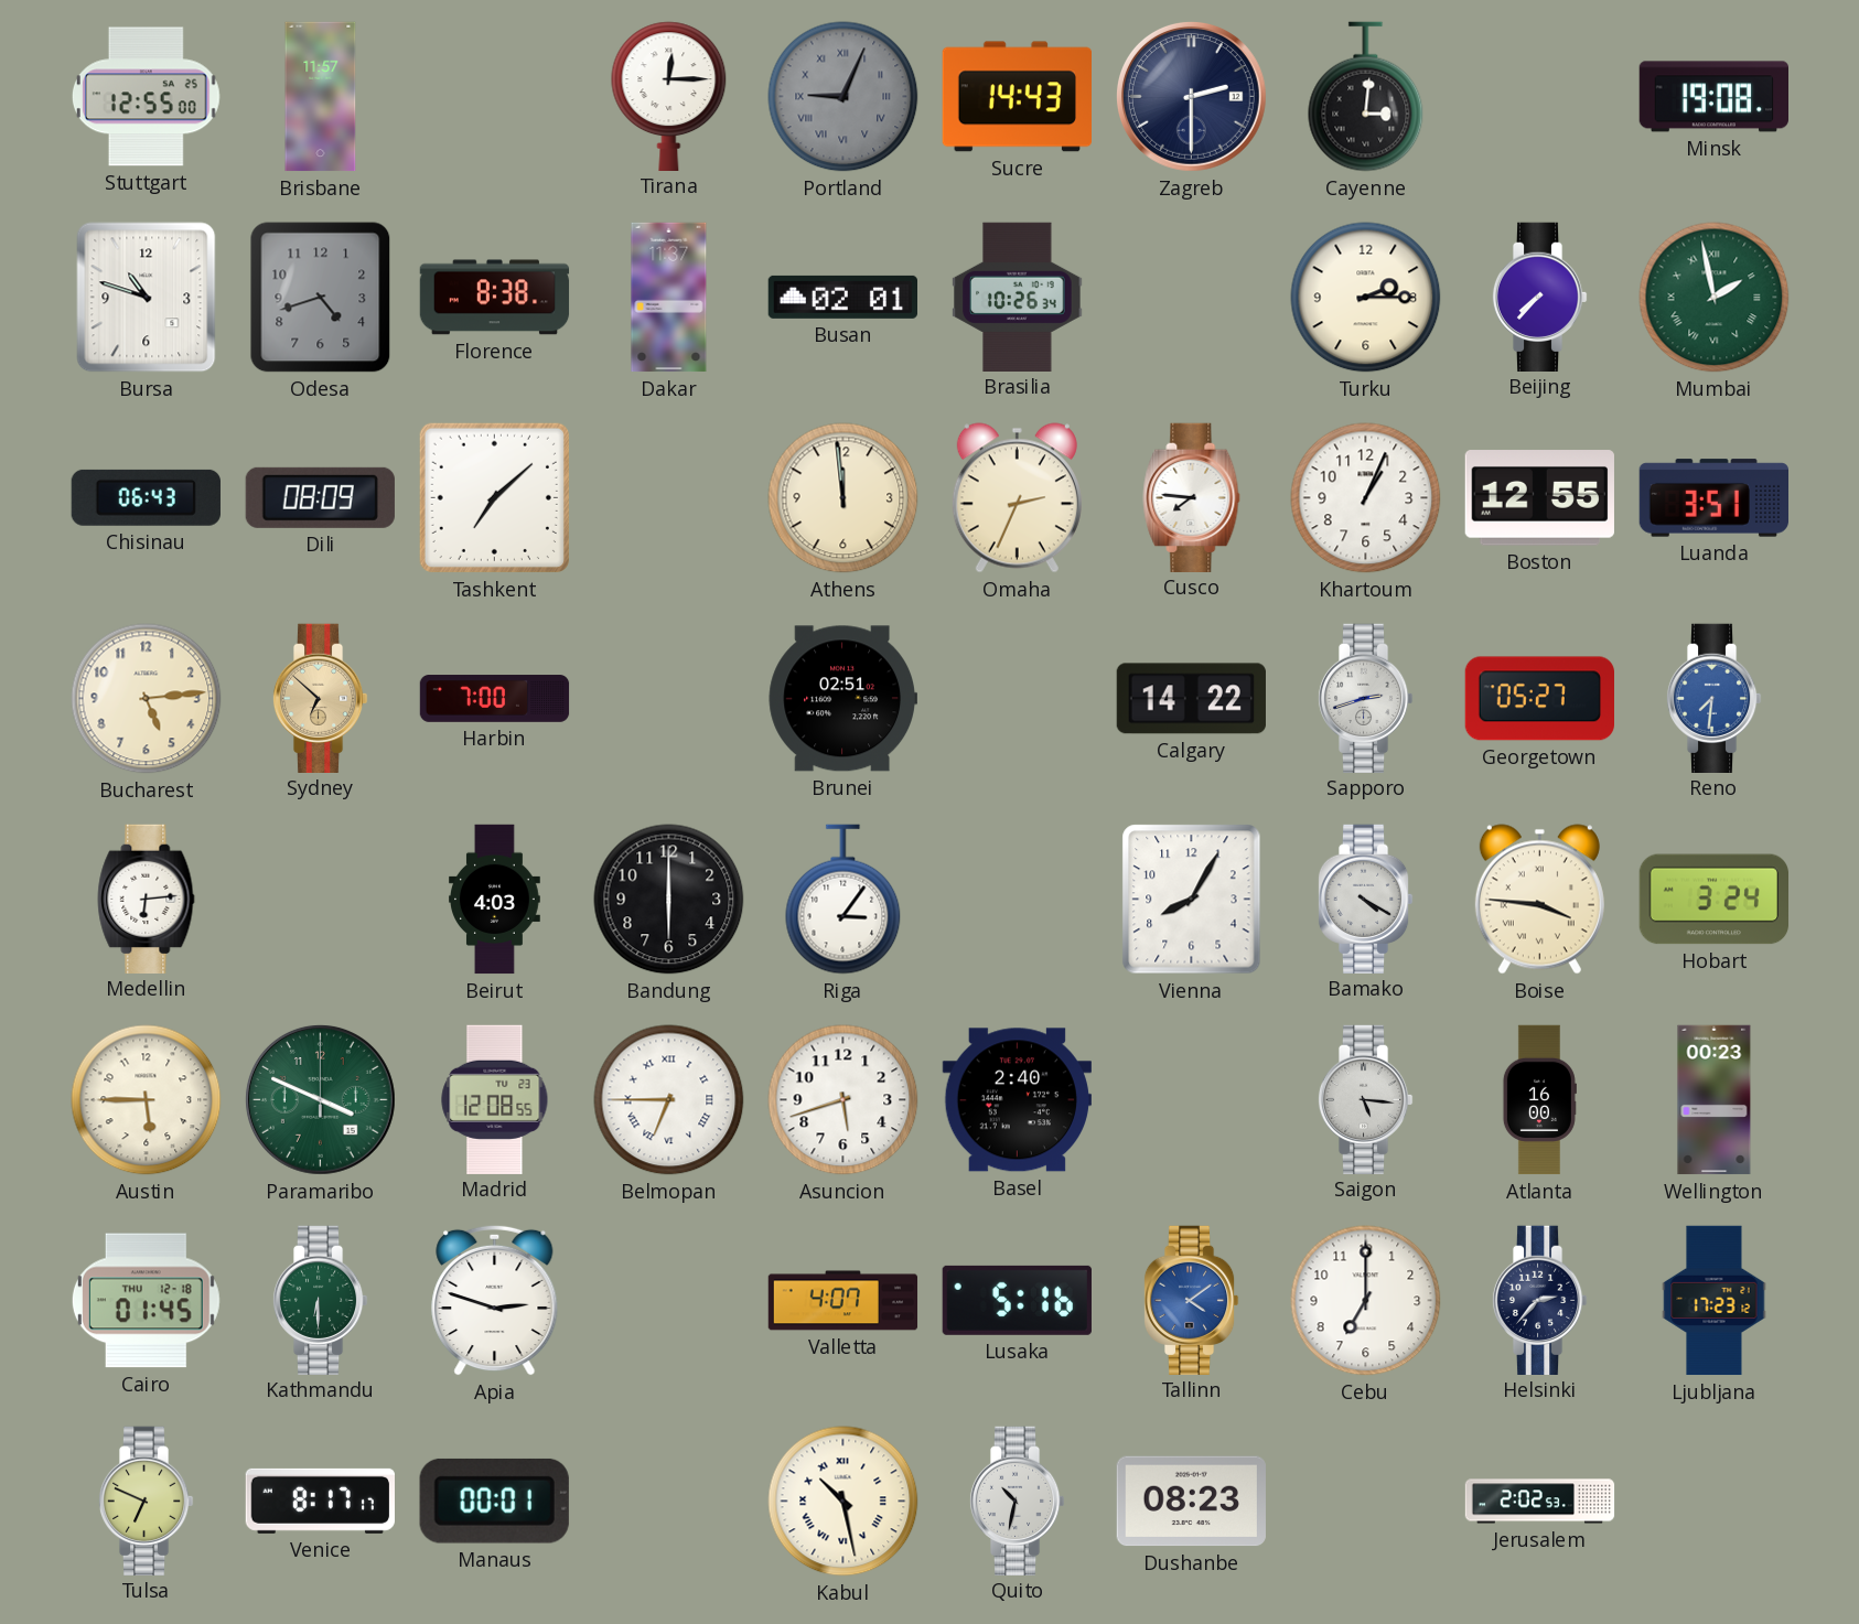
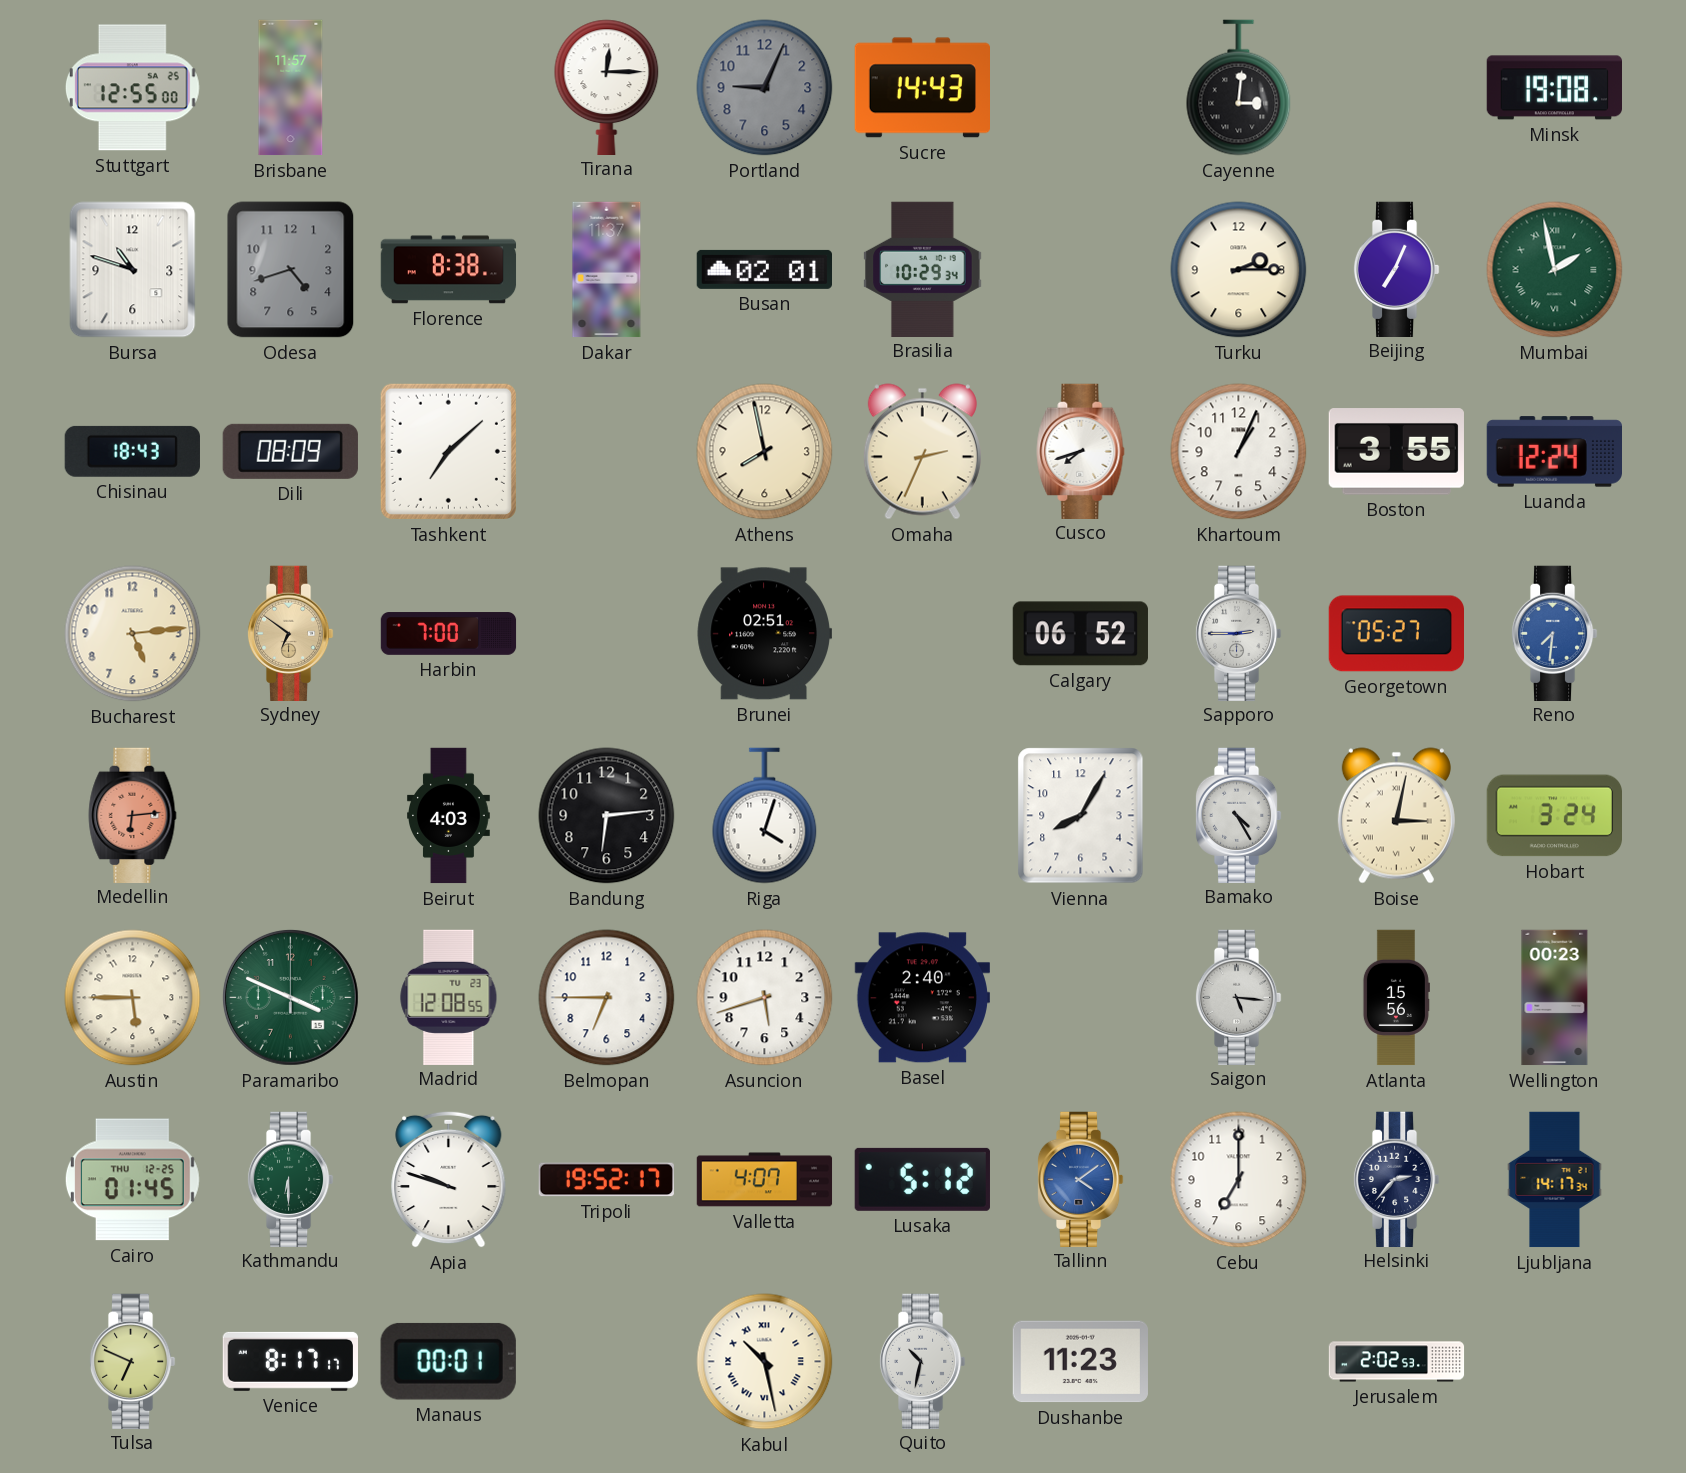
Portland numerals: Roman -> Arabic
Zagreb: 2:30 -> none
Brasilia: 10:26 -> 10:29
Beijing: 7:37 -> 7:04
Chisinau: 06:43 -> 18:43
Athens: 11:59 -> 7:58
Cusco: 7:46 -> 7:42
Boston: 12:55 -> 3:55
Luanda: 3:51 -> 12:24
Sydney: 6:52 -> 6:51
Calgary: 14:22 -> 06:52
Sapporo: 2:42 -> 2:45
Medellin dial: white -> salmon
Bandung: 6:00 -> 6:14
Riga: 3:06 -> 4:03
Bamako: 4:20 -> 4:25
Boise: 3:46 -> 3:02
Belmopan numerals: Roman -> Arabic
Atlanta: 16:00 -> 15:56
Cairo date: THU 12-18 -> THU 12-25
Apia: 2:48 -> 9:48
Tripoli: none -> 19:52
Lusaka: 5:16 -> 5:12
Ljubljana: 17:23 -> 14:17
Dushanbe: 08:23 -> 11:23
